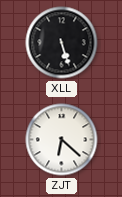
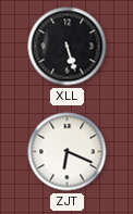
ZJT: 6:22 -> 6:19
